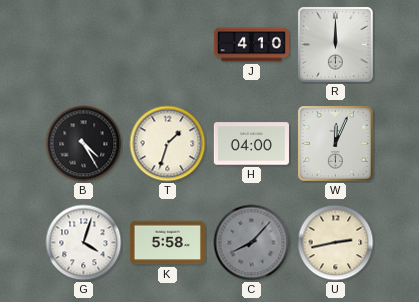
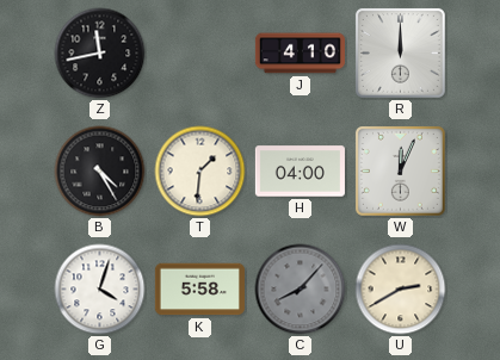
Z: none -> 11:43
T: 1:33 -> 1:31
U: 2:43 -> 2:40
